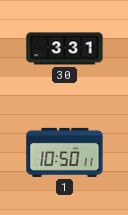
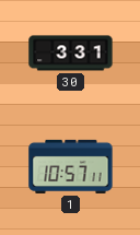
1: 10:50 -> 10:57
